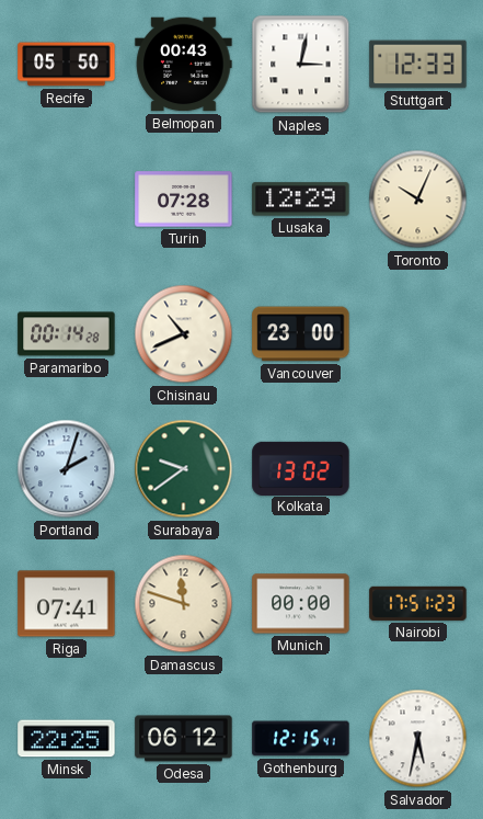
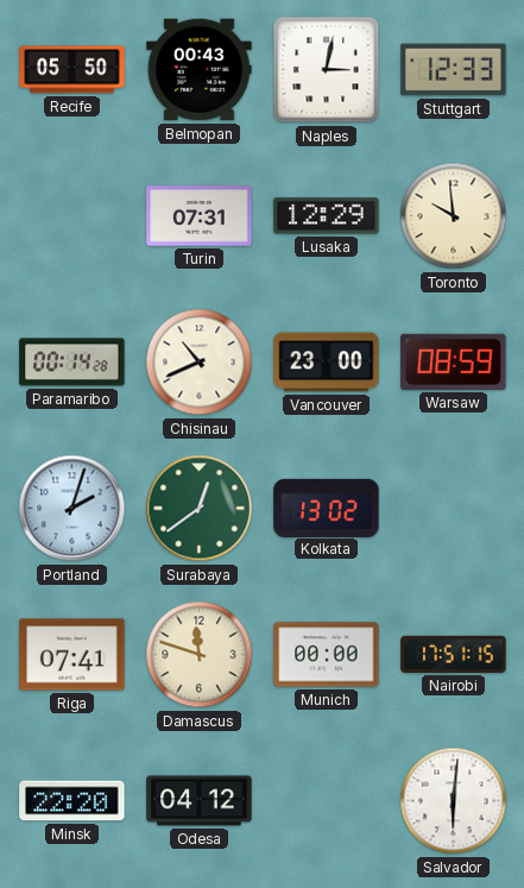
Turin: 07:28 -> 07:31
Toronto: 10:04 -> 9:59
Warsaw: none -> 08:59
Surabaya: 9:39 -> 12:39
Nairobi: 17:51:23 -> 17:51:15
Minsk: 22:25 -> 22:20
Odesa: 06:12 -> 04:12
Gothenburg: 12:15 -> none
Salvador: 5:32 -> 6:01
